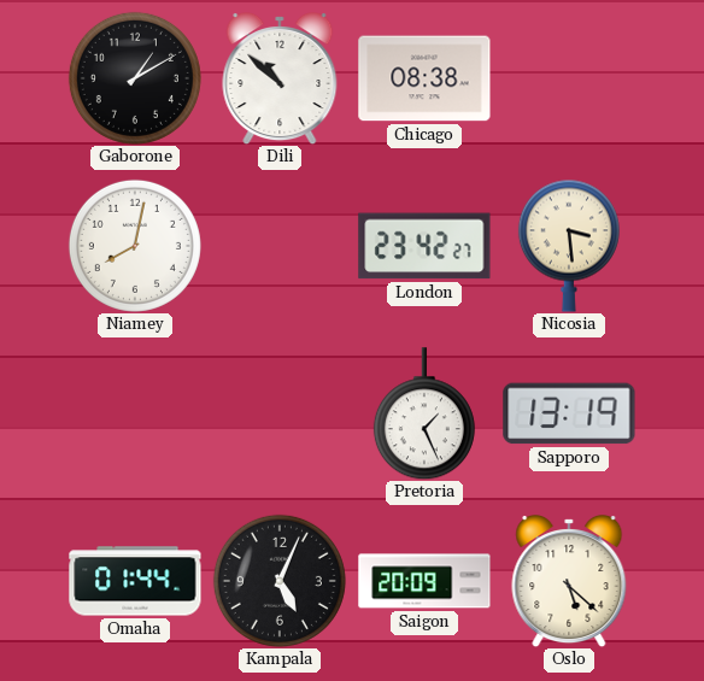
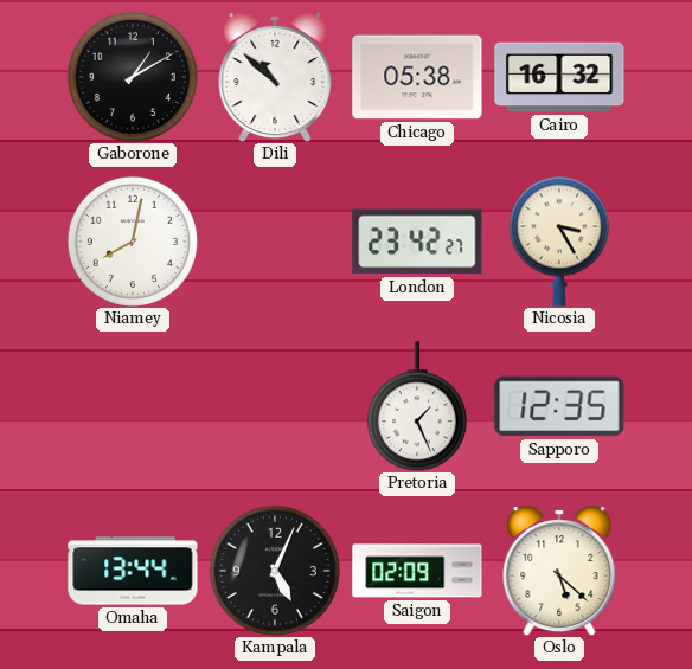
Chicago: 08:38 -> 05:38
Cairo: none -> 16:32
Nicosia: 3:29 -> 3:25
Sapporo: 13:19 -> 12:35
Omaha: 01:44 -> 13:44
Saigon: 20:09 -> 02:09
